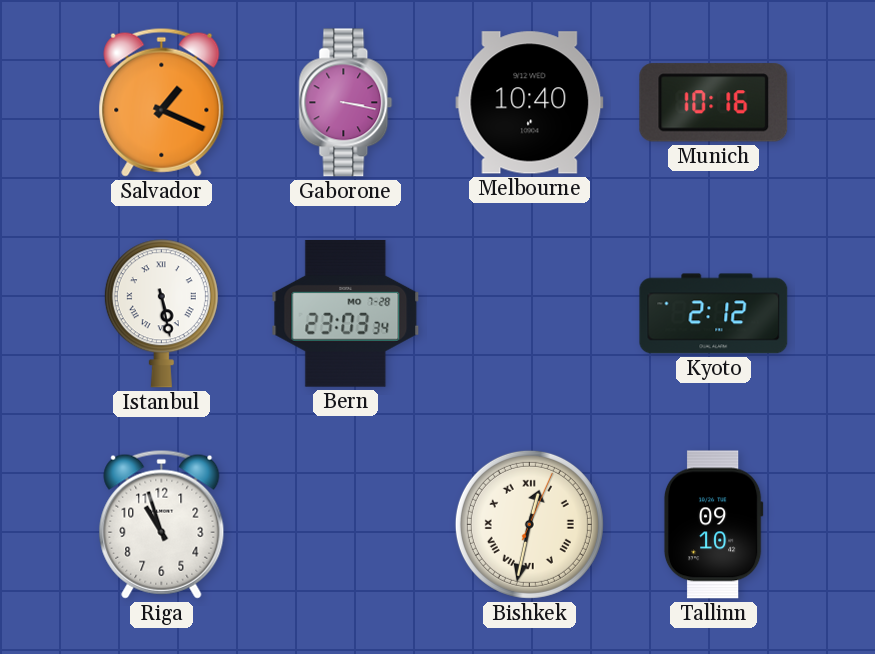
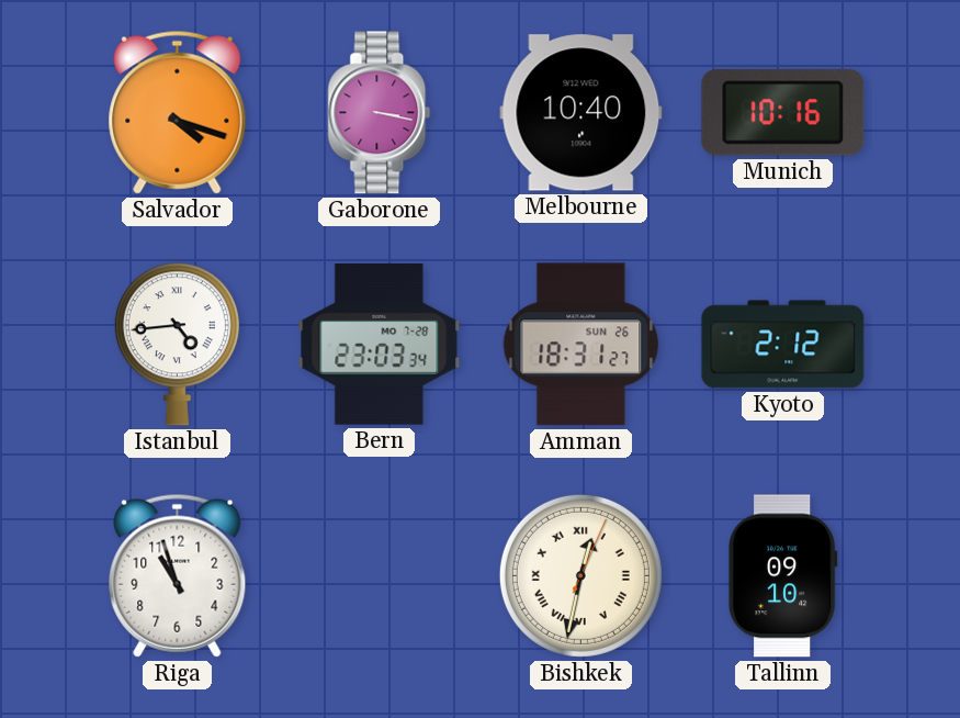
Salvador: 1:19 -> 4:18
Istanbul: 5:28 -> 4:44
Amman: none -> 18:31
